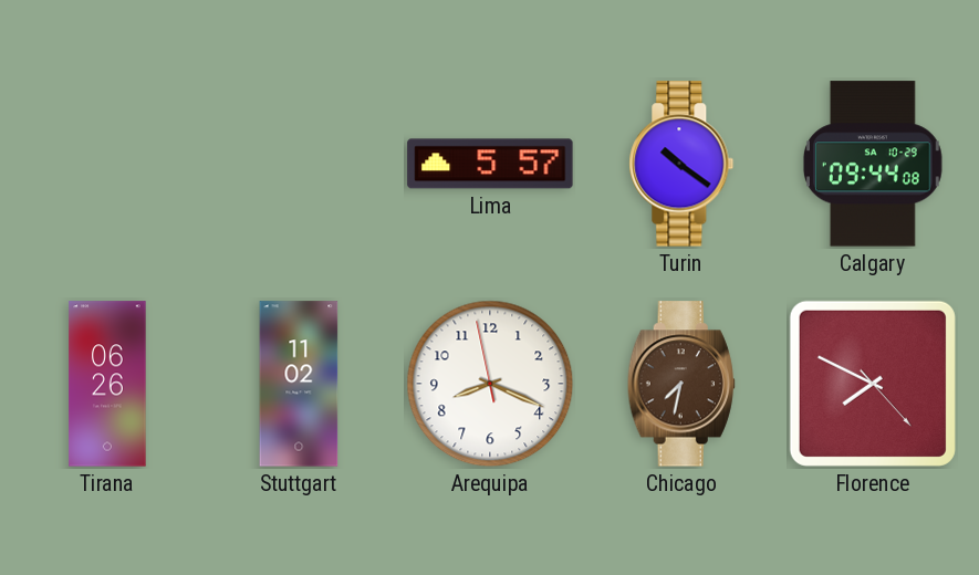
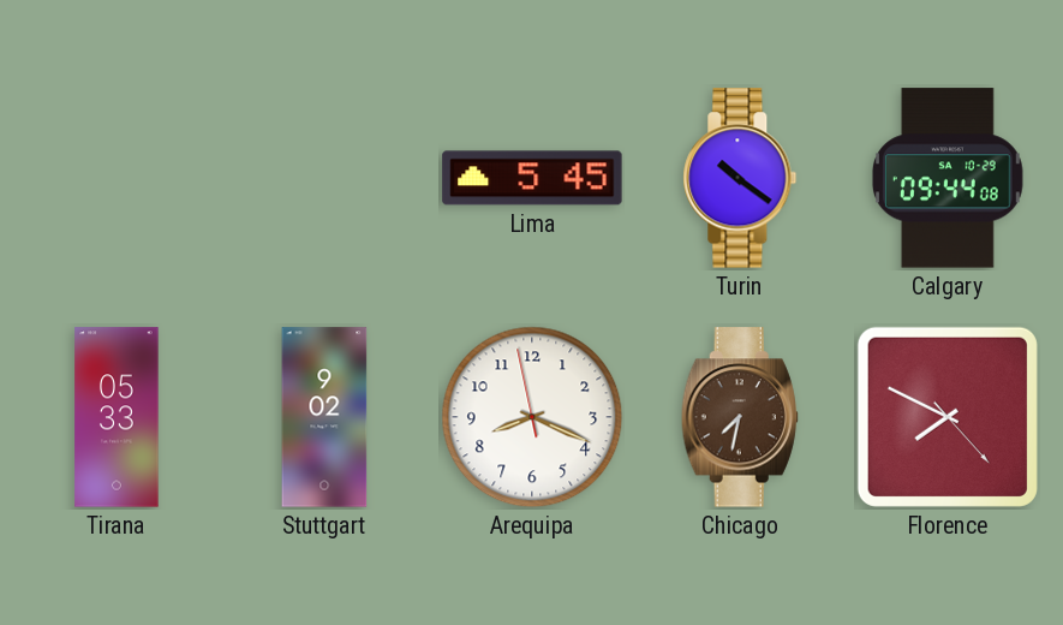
Lima: 5:57 -> 5:45
Tirana: 06:26 -> 05:33
Stuttgart: 11:02 -> 9:02
